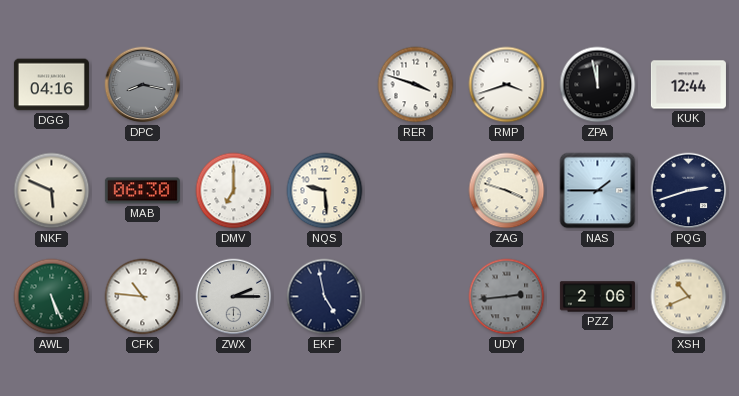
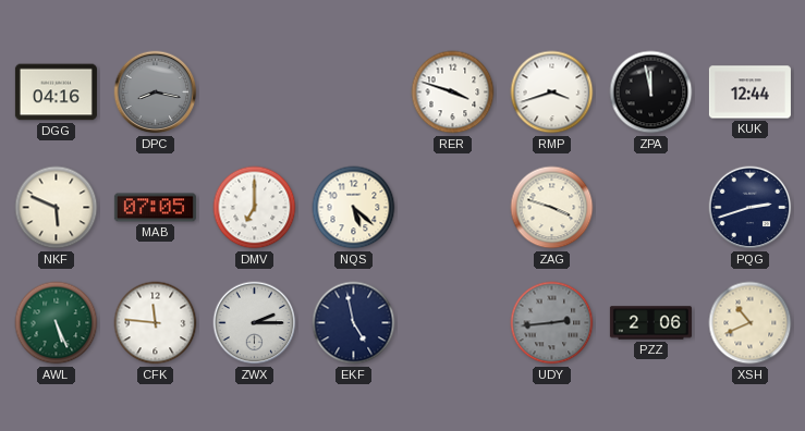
MAB: 06:30 -> 07:05
NQS: 9:29 -> 5:22
NAS: 1:45 -> none
CFK: 10:46 -> 11:46
